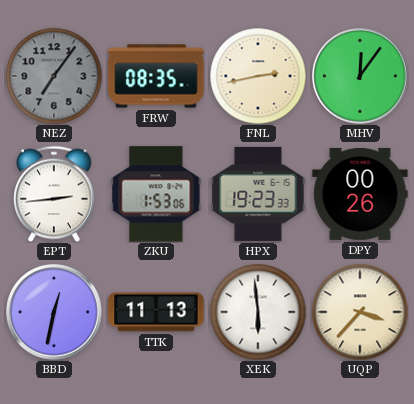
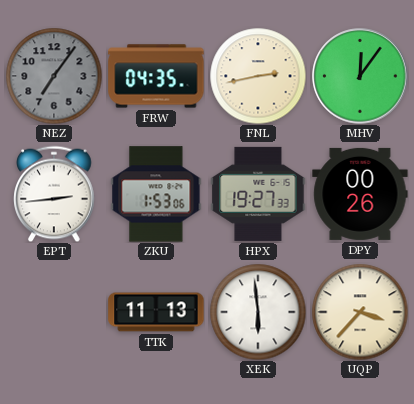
FRW: 08:35 -> 04:35
HPX: 19:23 -> 19:27
BBD: 12:32 -> none
